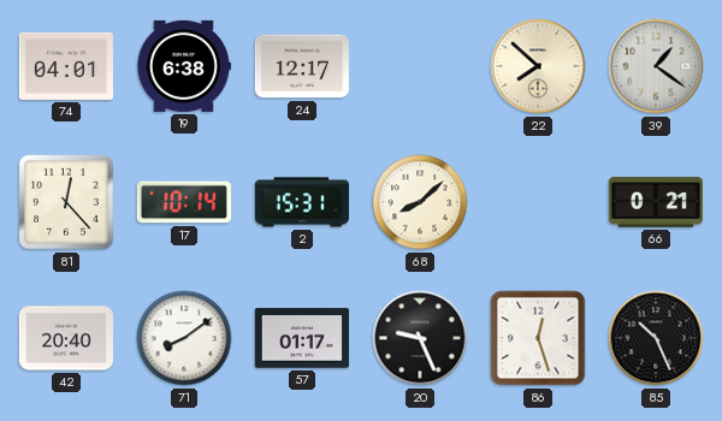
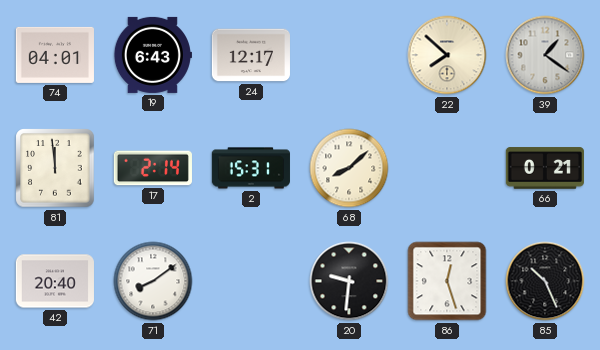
19: 6:38 -> 6:43
81: 12:23 -> 11:59
17: 10:14 -> 2:14
57: 01:17 -> none
20: 9:26 -> 9:31
